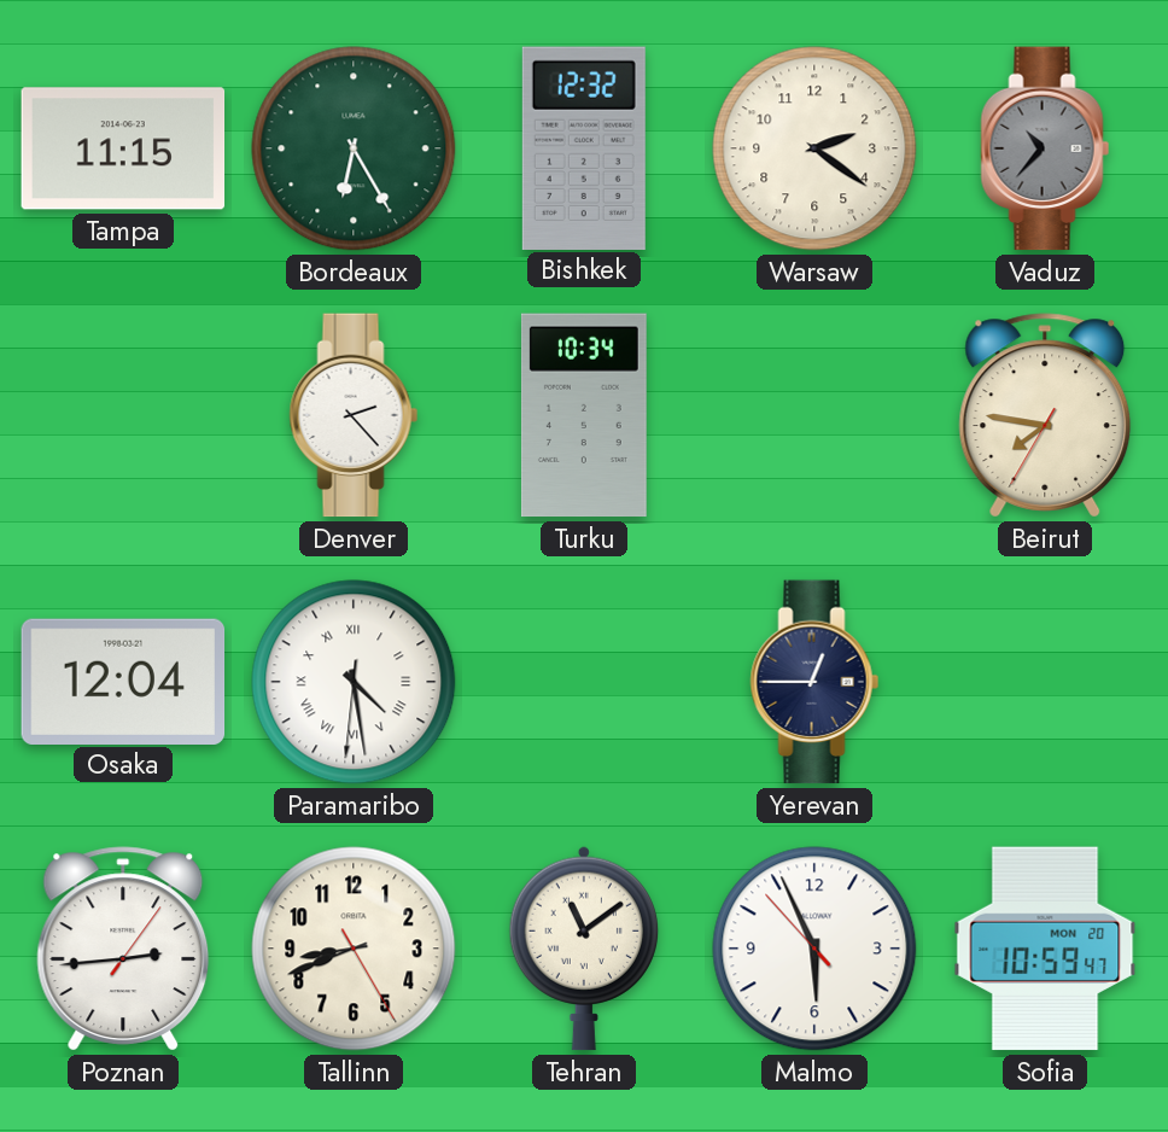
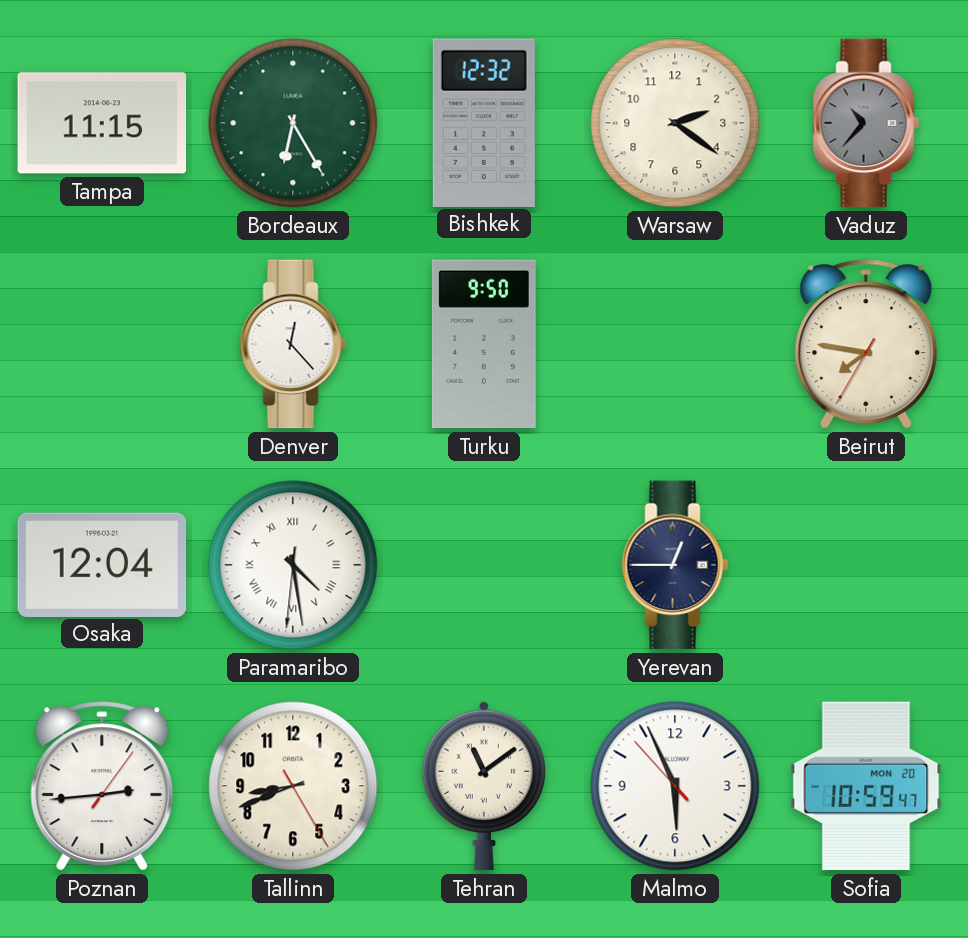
Denver: 2:23 -> 12:23
Turku: 10:34 -> 9:50
